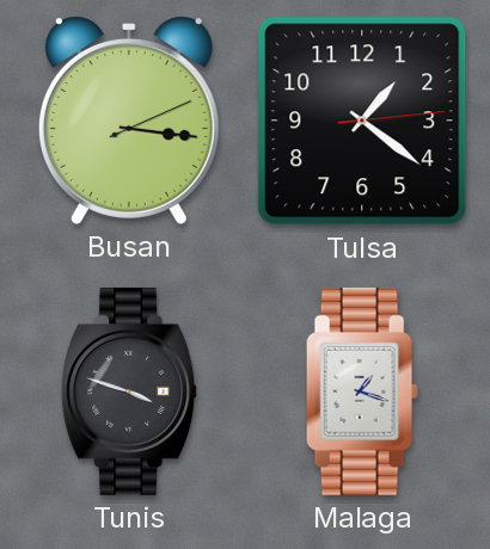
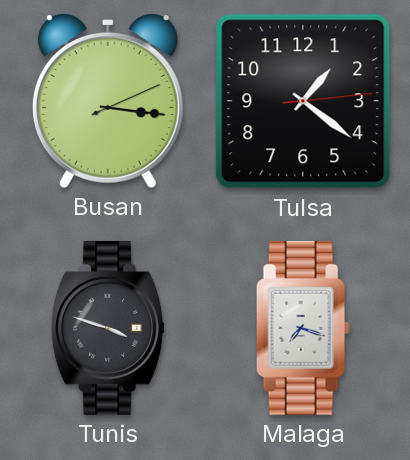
Malaga: 1:18 -> 7:18
